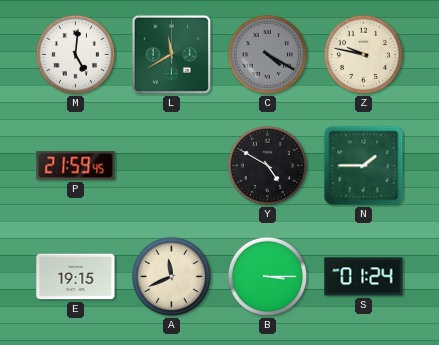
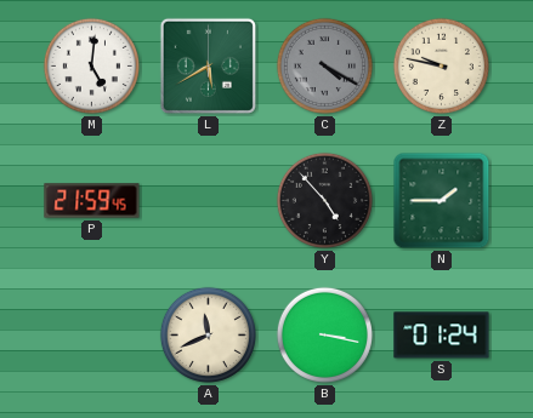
L: 11:40 -> 5:40
Y: 4:50 -> 4:53
E: 19:15 -> none
B: 3:15 -> 3:17
